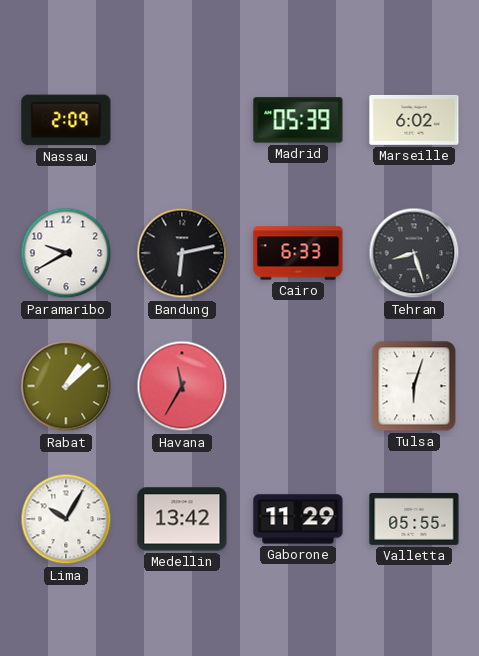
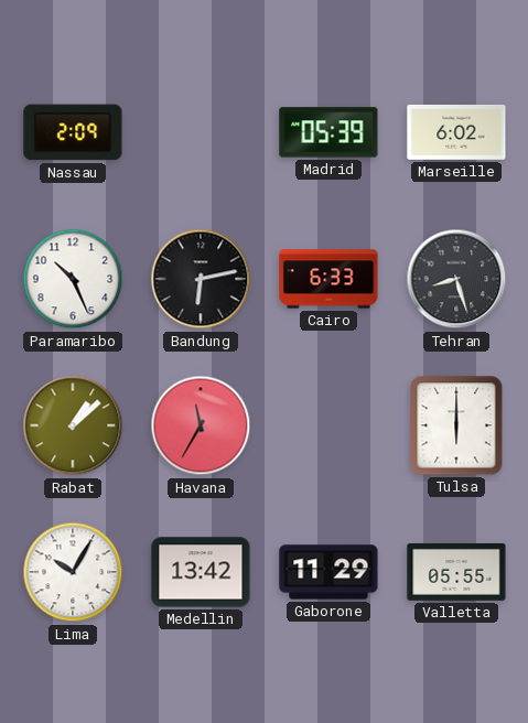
Paramaribo: 9:40 -> 10:26
Tulsa: 6:03 -> 6:00
